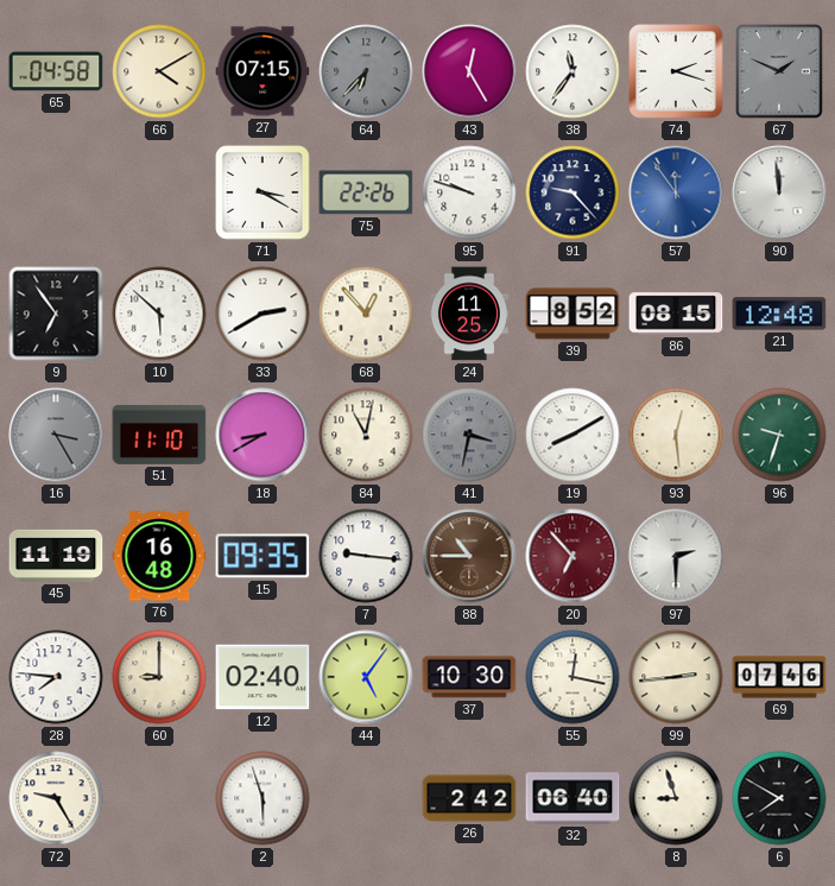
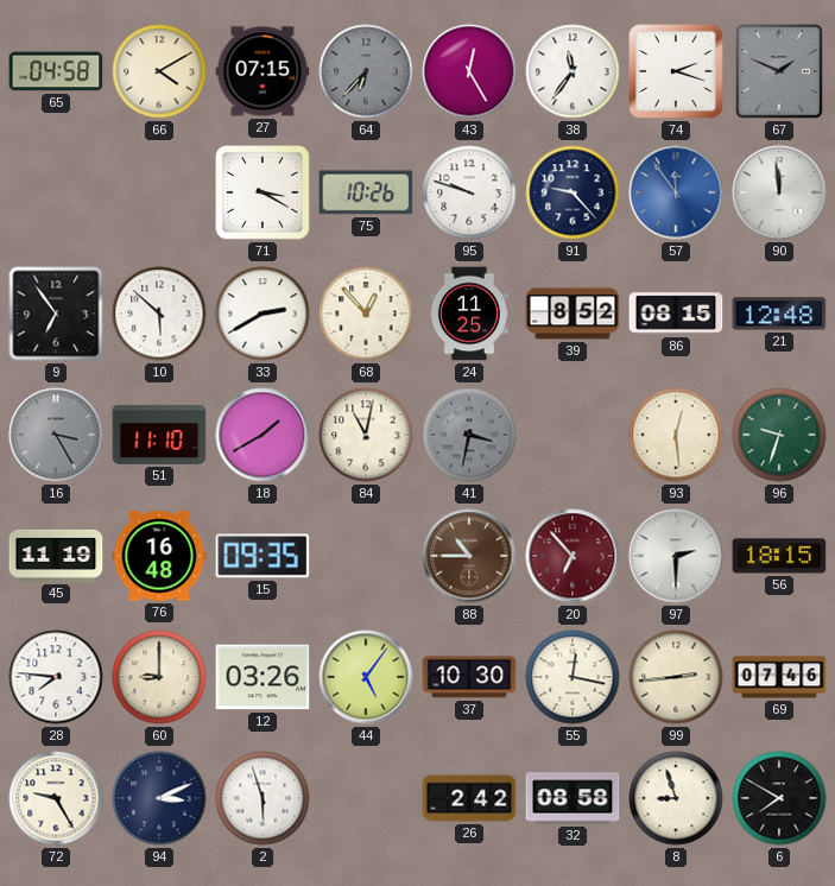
75: 22:26 -> 10:26
18: 8:40 -> 1:40
19: 8:10 -> none
7: 9:16 -> none
56: none -> 18:15
12: 02:40 -> 03:26
94: none -> 3:11
32: 06:40 -> 08:58
